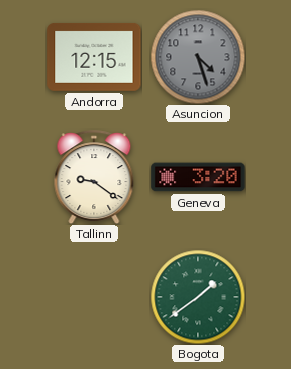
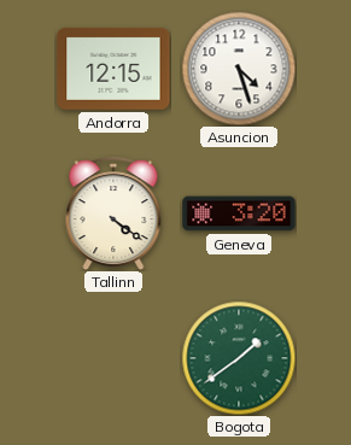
Asuncion dial: grey -> white
Tallinn: 9:21 -> 4:21
